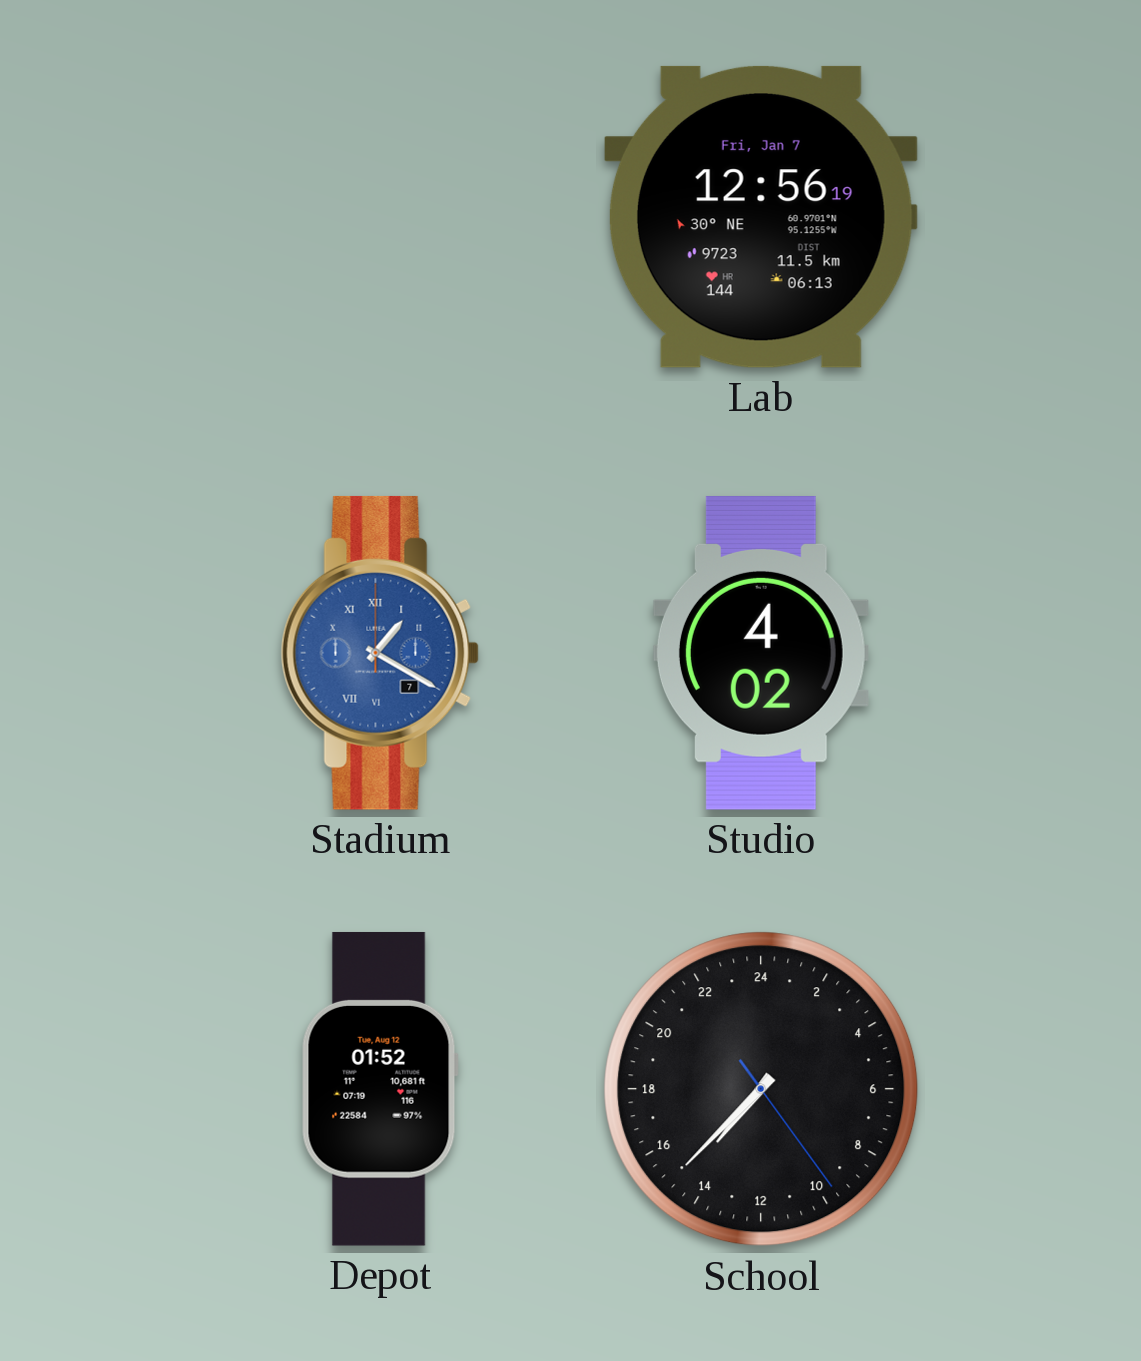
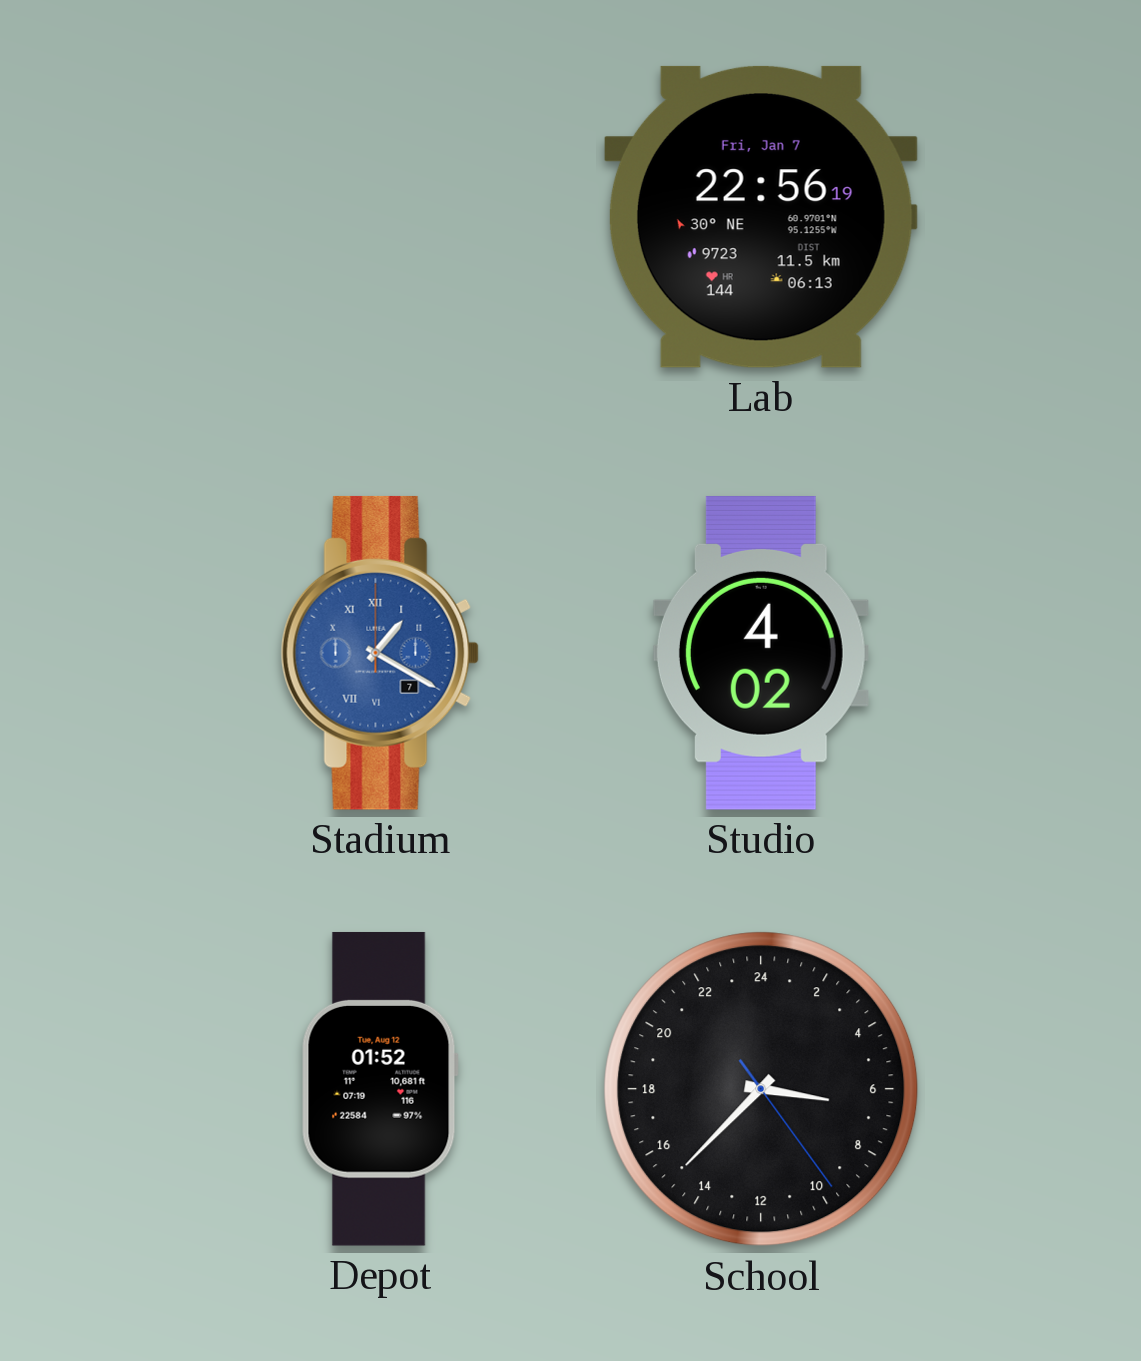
Lab: 12:56 -> 22:56
School: 14:37 -> 6:37
